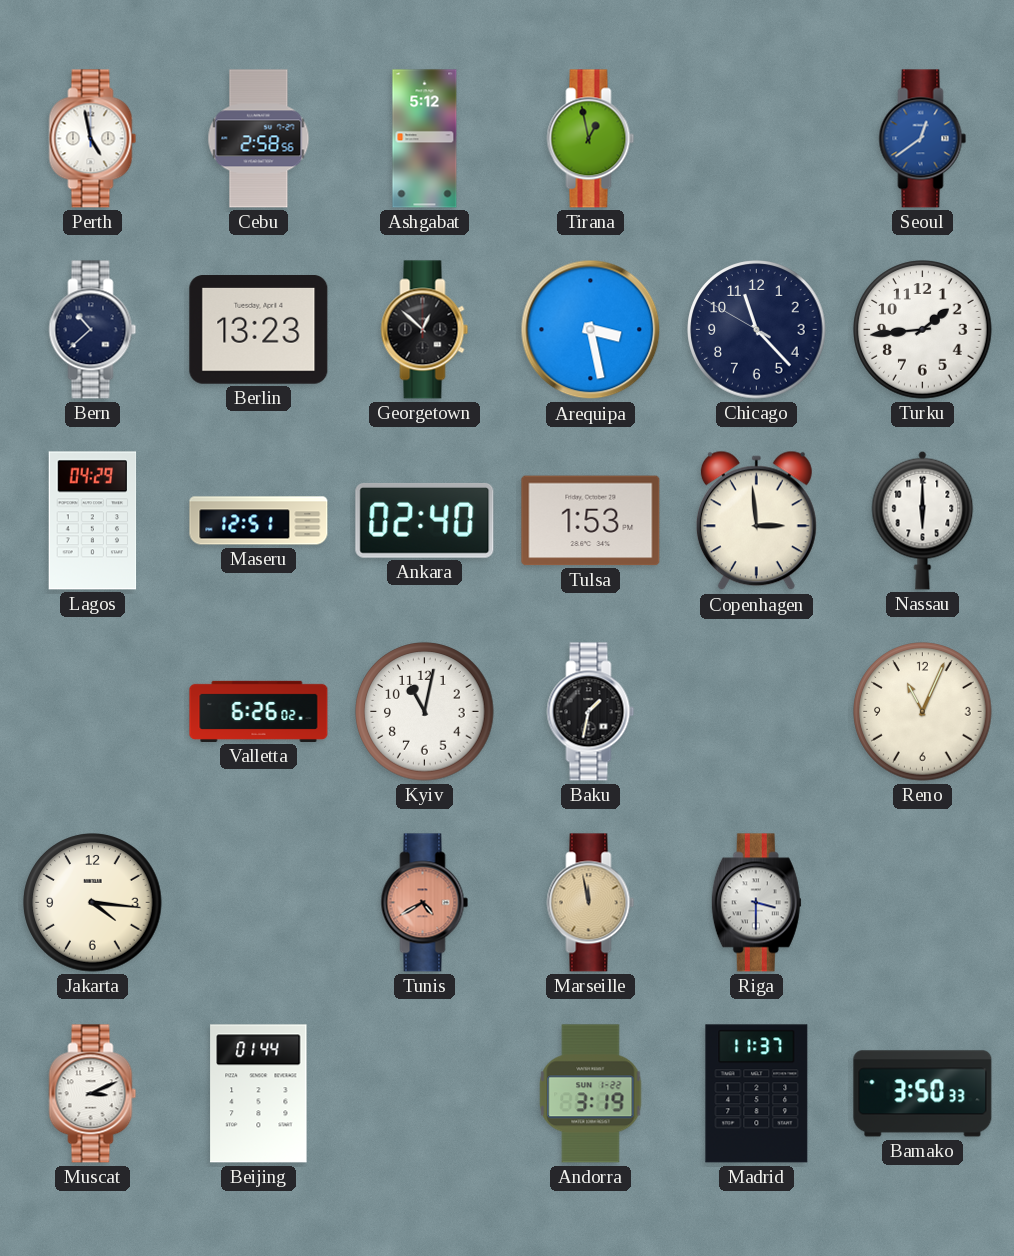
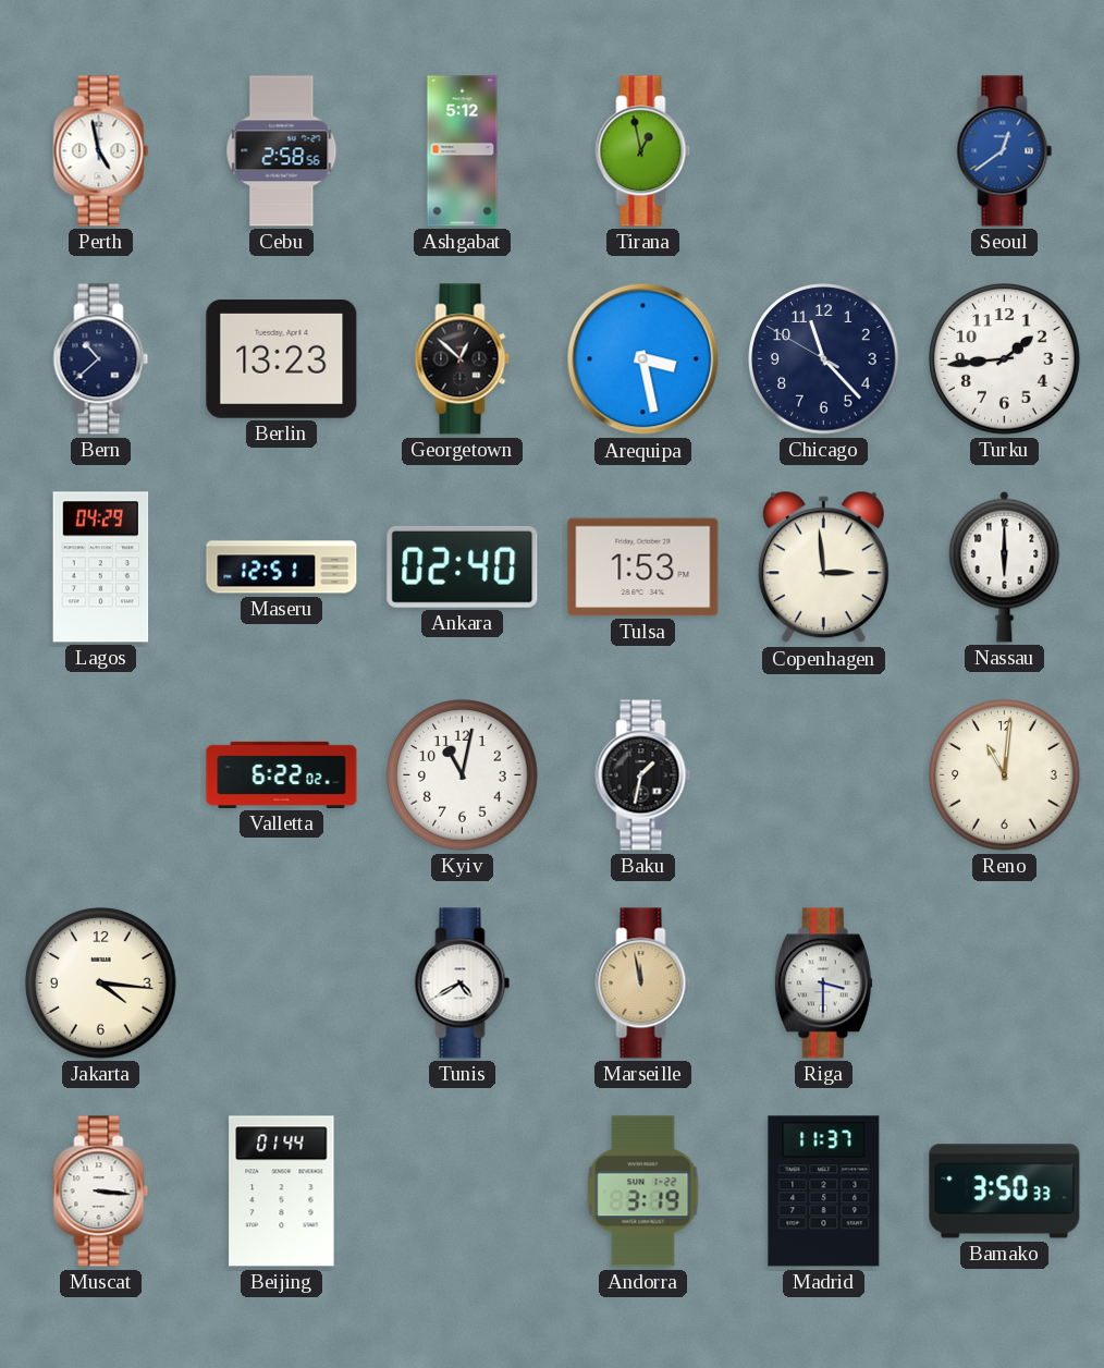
Valletta: 6:26 -> 6:22
Reno: 11:04 -> 11:01
Tunis dial: salmon -> white
Muscat: 3:11 -> 3:16
